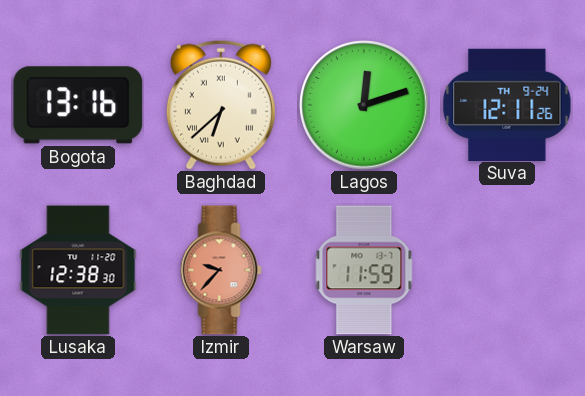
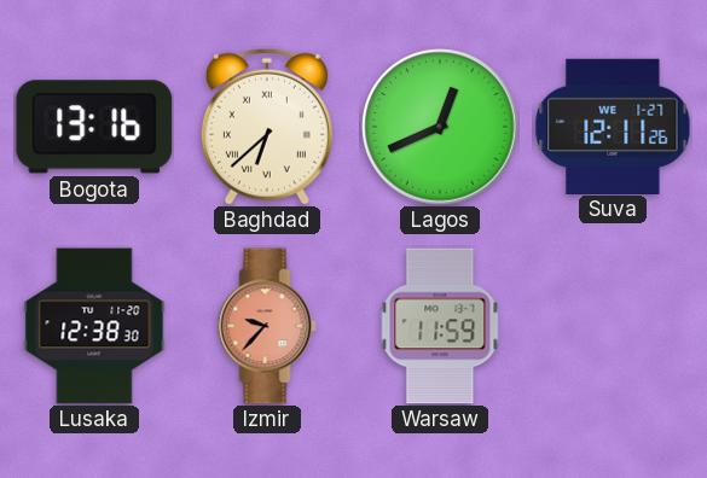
Lagos: 12:12 -> 12:41
Suva date: TH 9-24 -> WE 1-27
